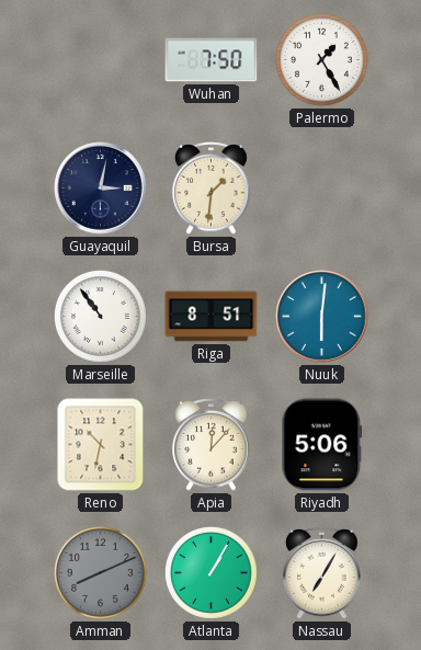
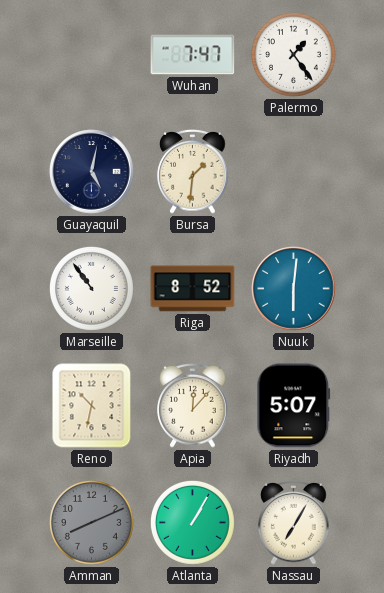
Wuhan: 7:50 -> 7:47
Palermo: 1:25 -> 1:24
Guayaquil: 3:02 -> 5:02
Riga: 8:51 -> 8:52
Riyadh: 5:06 -> 5:07
